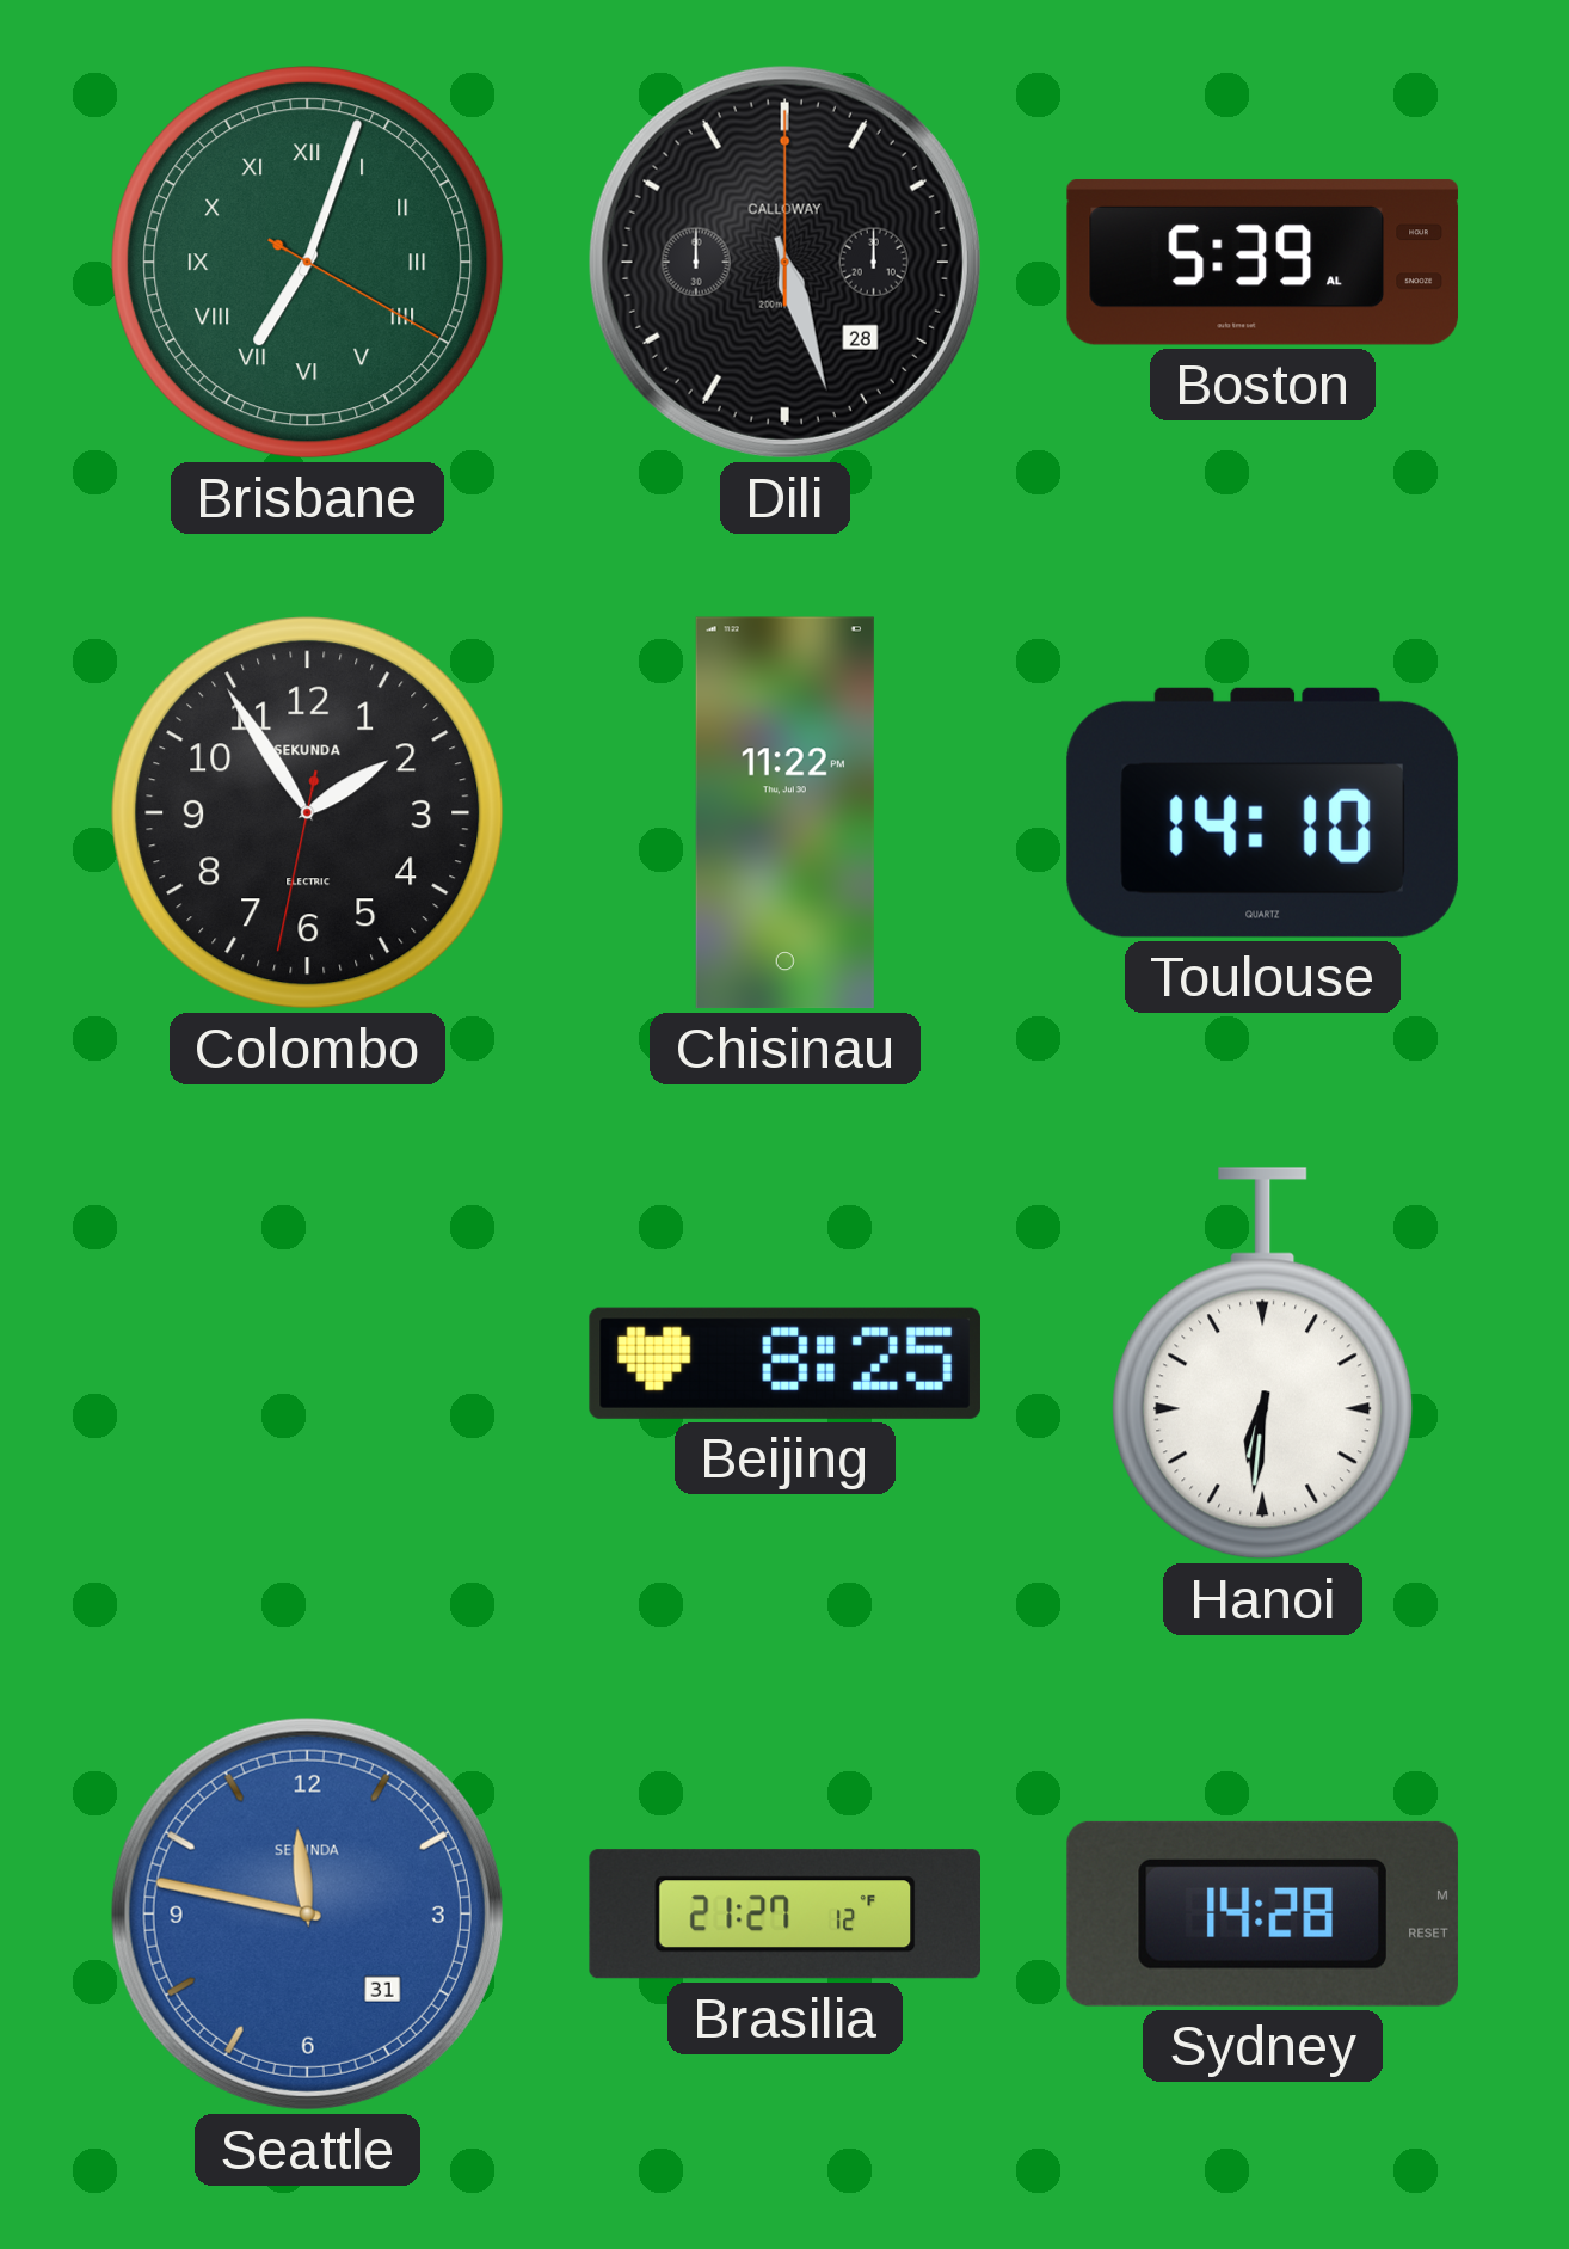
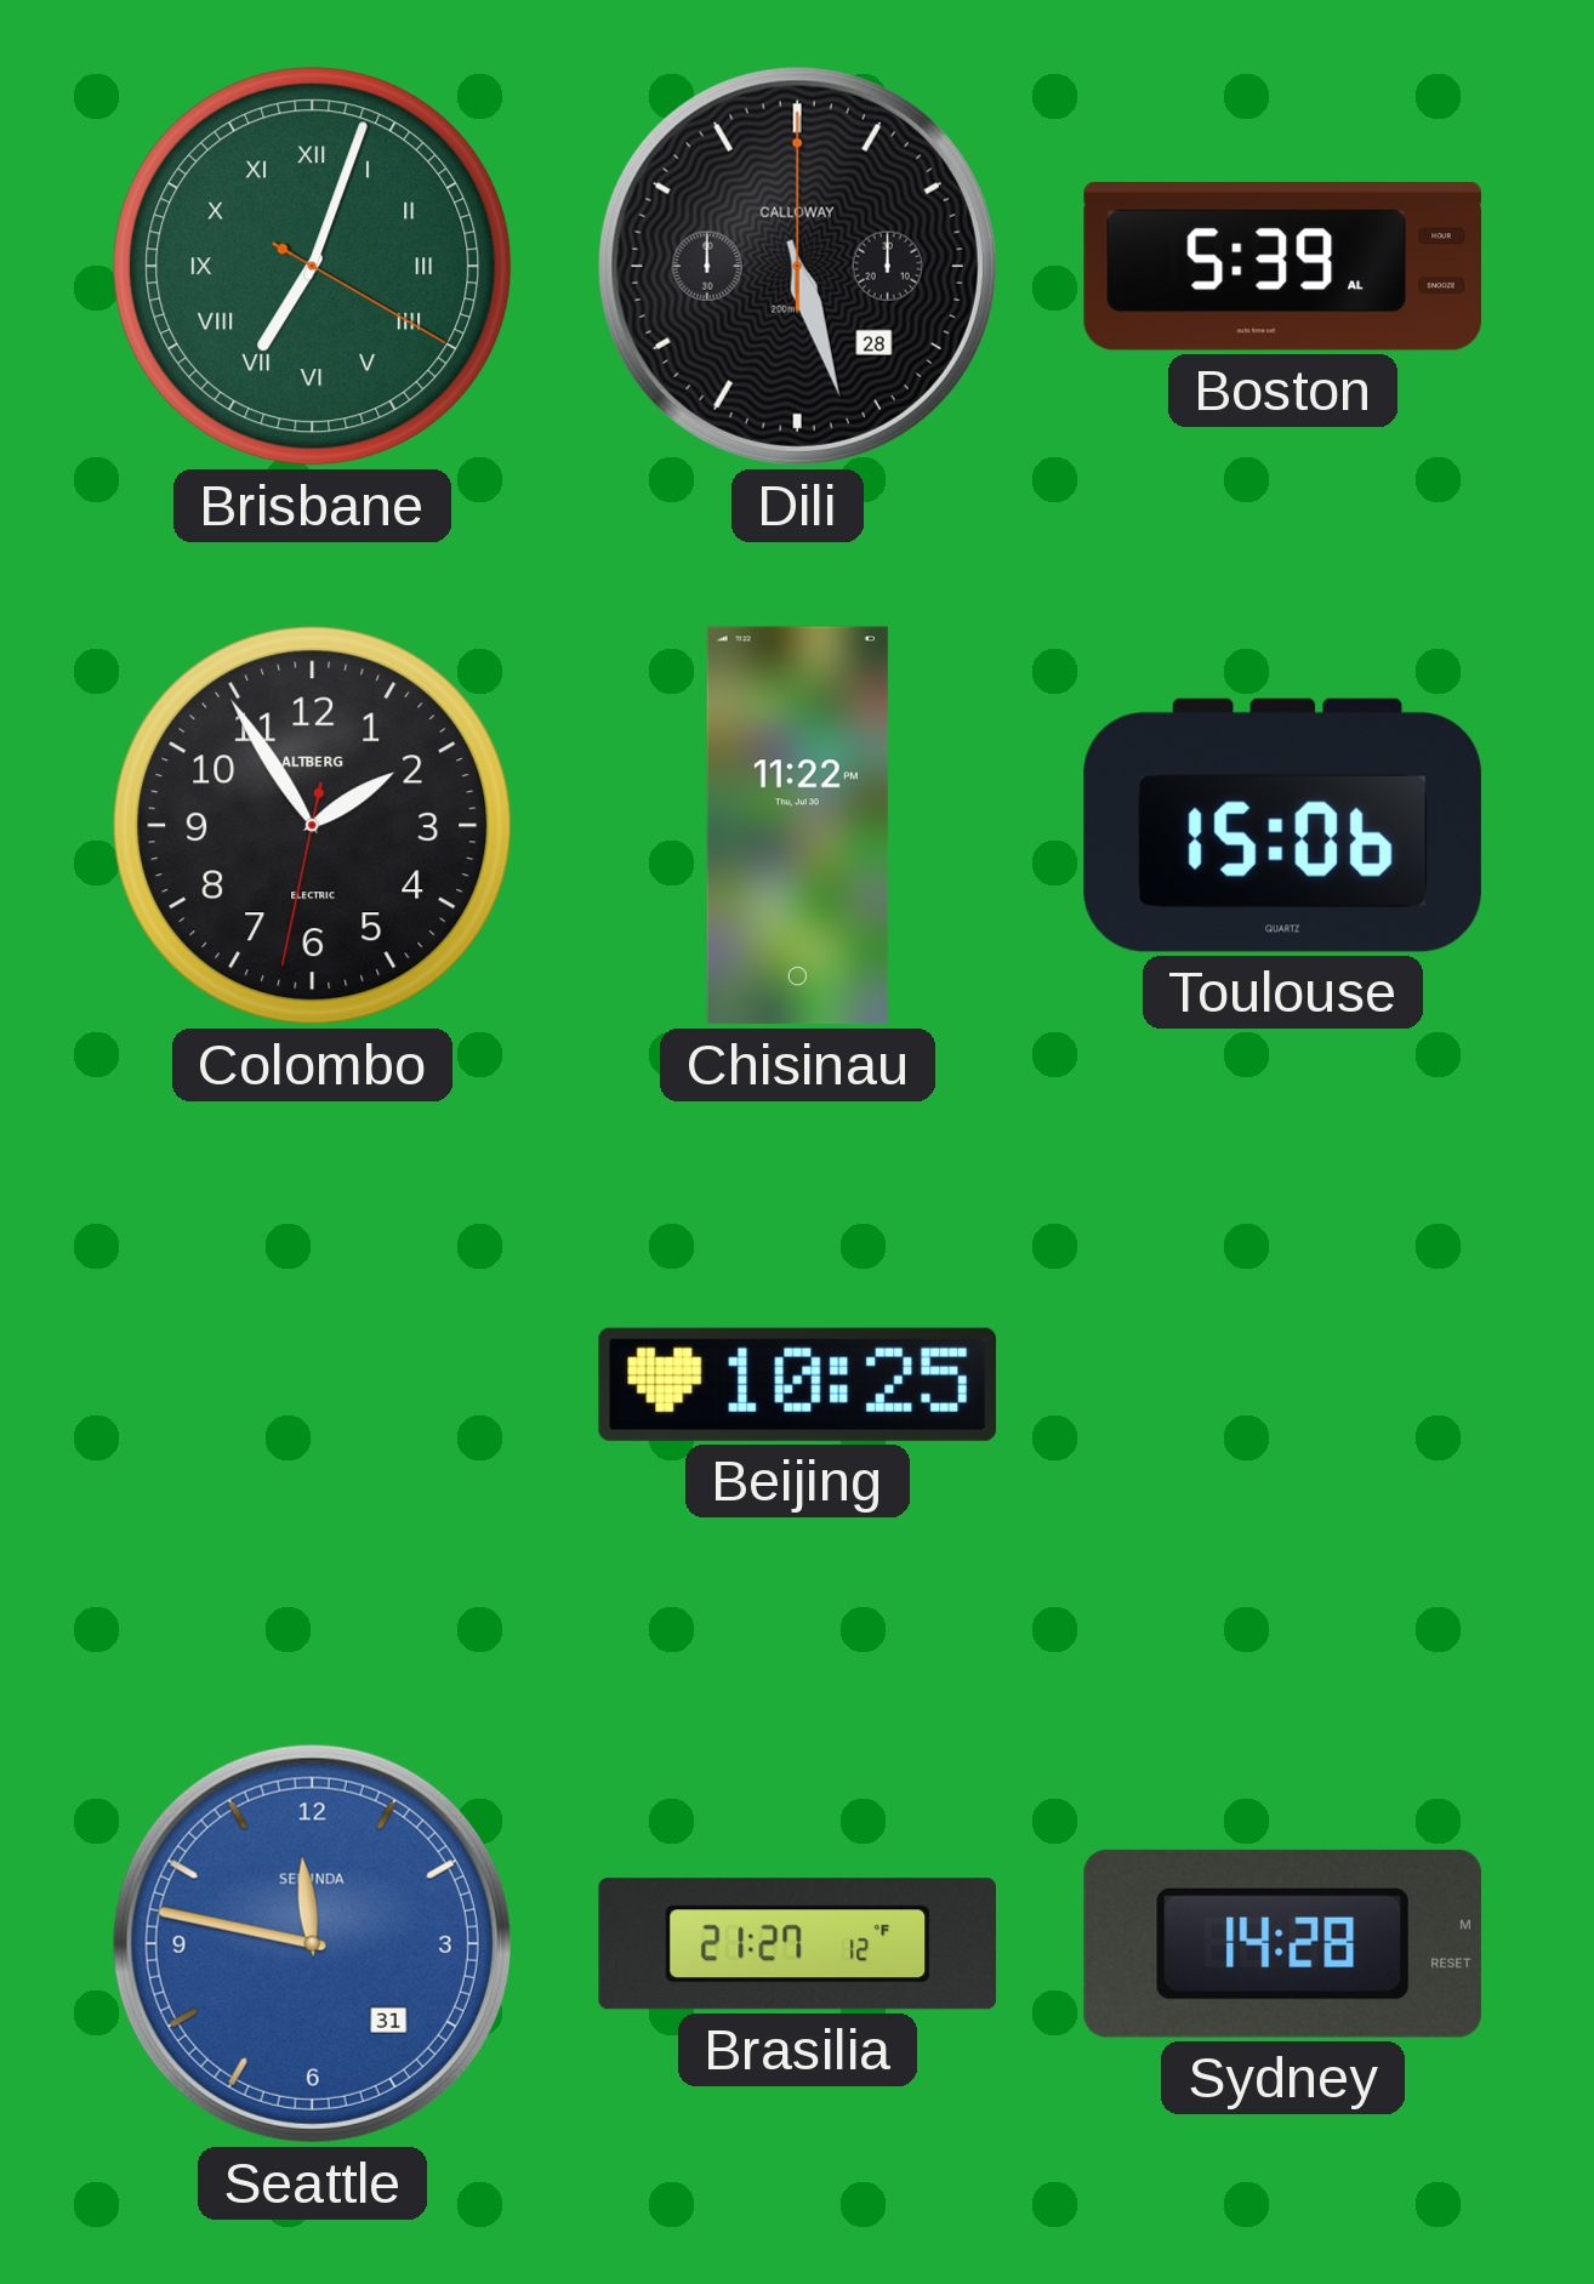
Colombo brand: SEKUNDA -> ALTBERG
Toulouse: 14:10 -> 15:06
Beijing: 8:25 -> 10:25
Hanoi: 6:31 -> none
